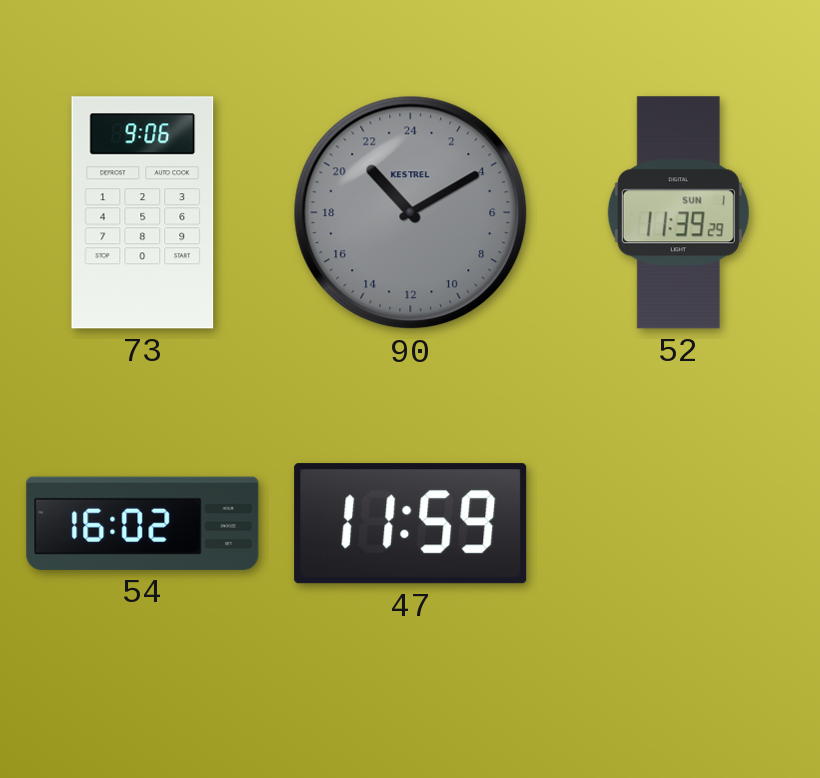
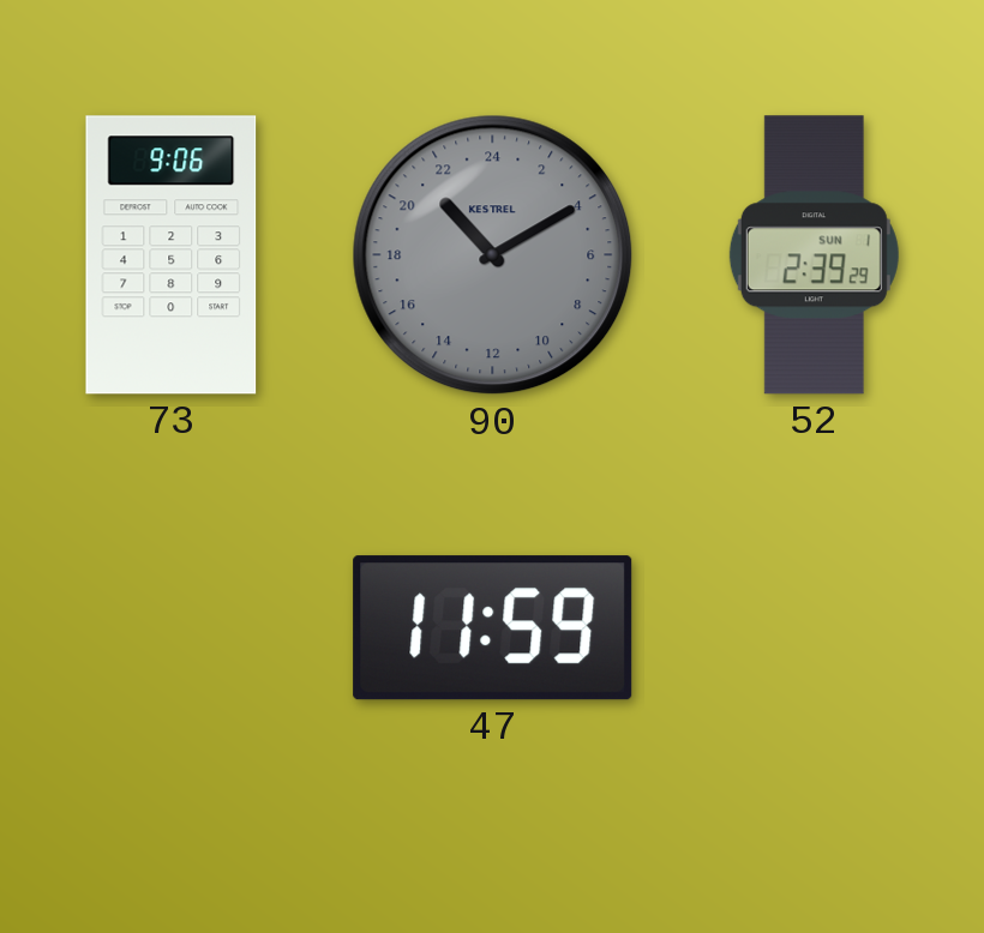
52: 11:39 -> 2:39
54: 16:02 -> none
